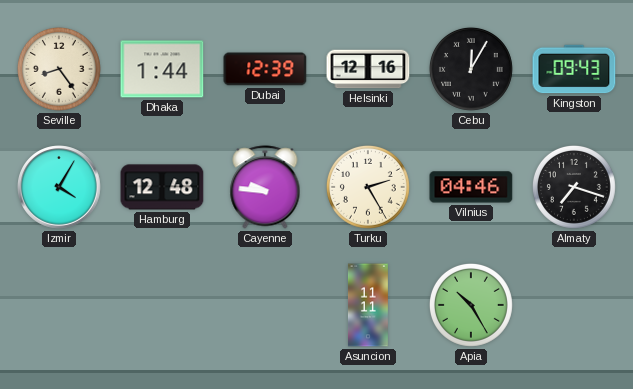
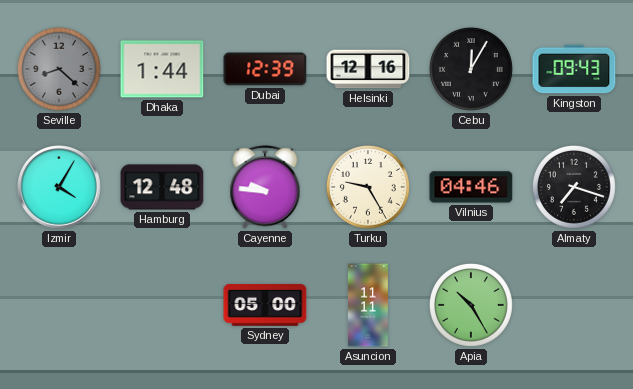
Seville: 8:24 -> 8:22
Seville dial: cream -> grey
Turku: 2:25 -> 9:25
Sydney: none -> 05:00
